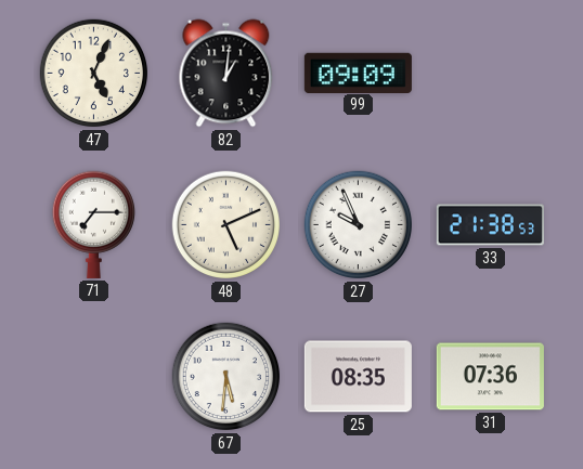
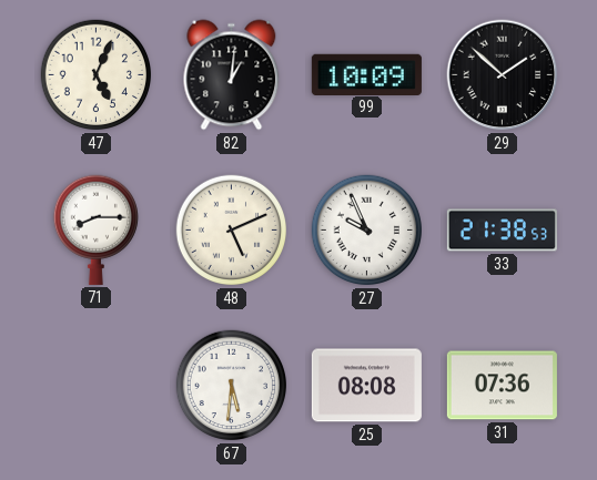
99: 09:09 -> 10:09
29: none -> 1:52
71: 7:15 -> 8:15
25: 08:35 -> 08:08
